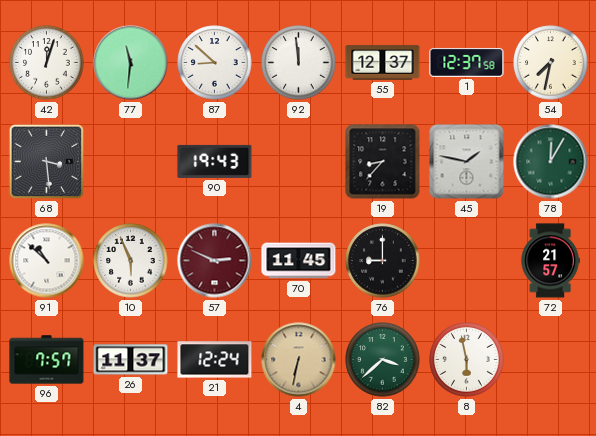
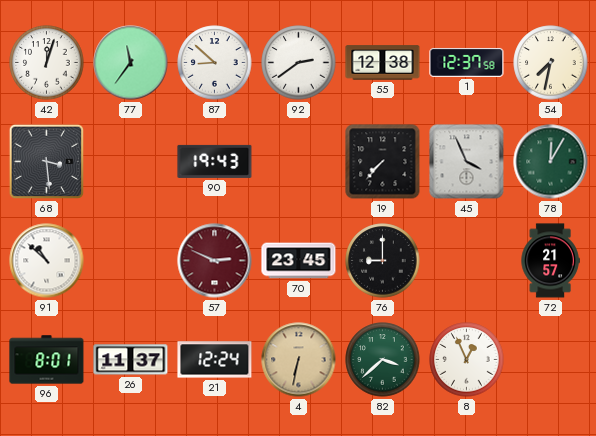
77: 11:31 -> 11:36
92: 11:59 -> 2:39
55: 12:37 -> 12:38
19: 8:37 -> 7:37
45: 1:47 -> 3:56
10: 5:56 -> none
70: 11:45 -> 23:45
96: 7:57 -> 8:01
8: 5:58 -> 12:56
